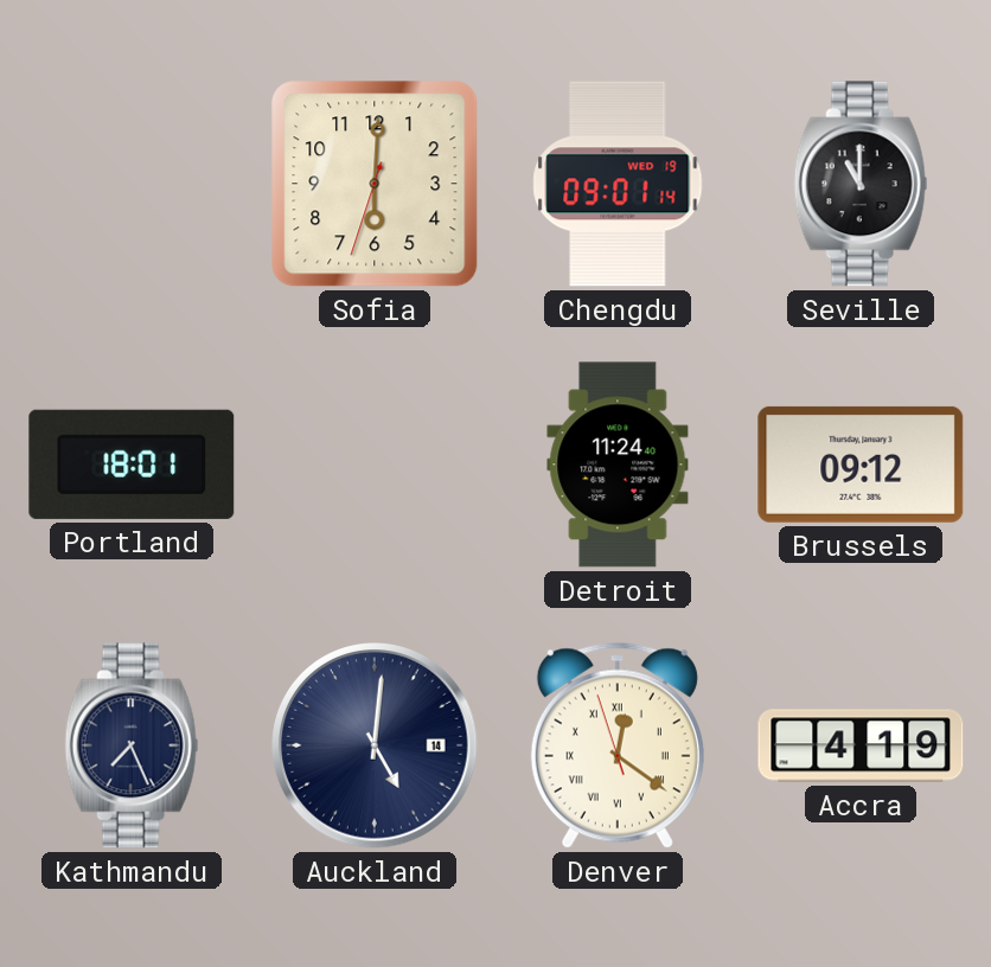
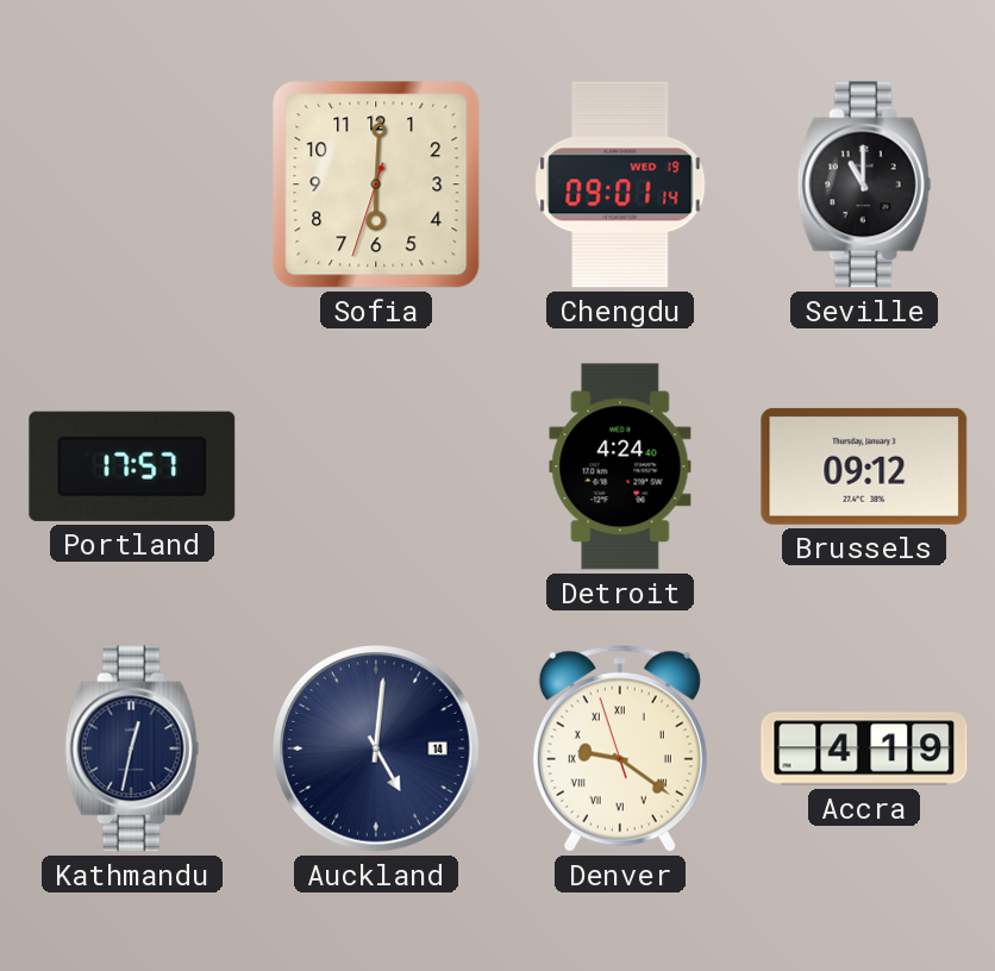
Portland: 18:01 -> 17:57
Detroit: 11:24 -> 4:24
Kathmandu: 7:26 -> 12:32
Denver: 12:20 -> 9:20
